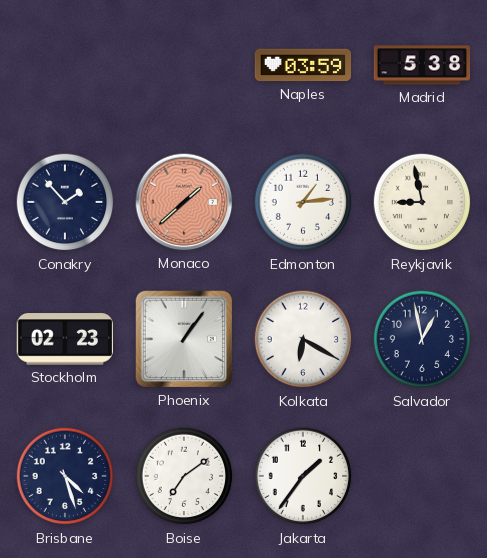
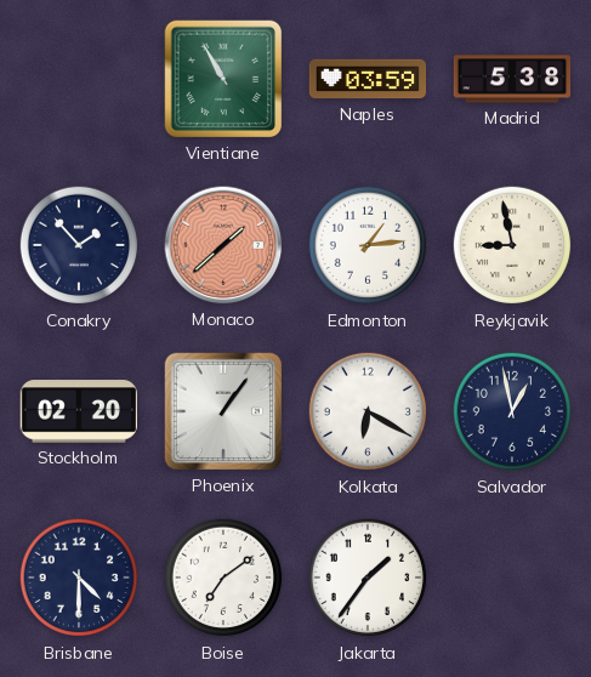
Vientiane: none -> 10:55
Stockholm: 02:23 -> 02:20
Brisbane: 4:27 -> 4:30
